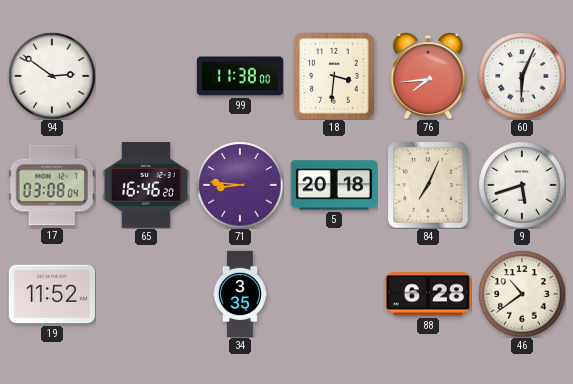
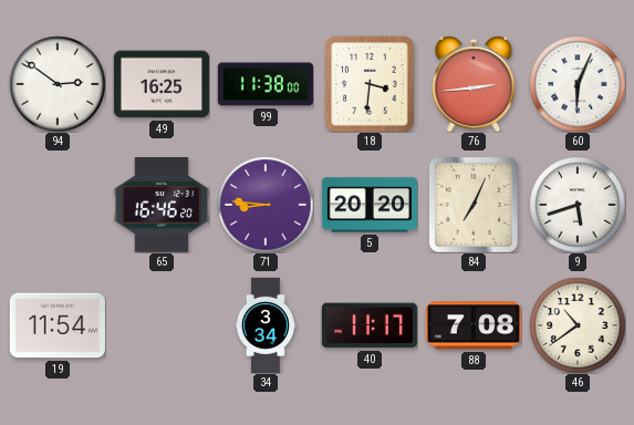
49: none -> 16:25
76: 7:44 -> 2:44
17: 03:08 -> none
5: 20:18 -> 20:20
19: 11:52 -> 11:54
34: 3:35 -> 3:34
40: none -> 11:17
88: 6:28 -> 7:08
